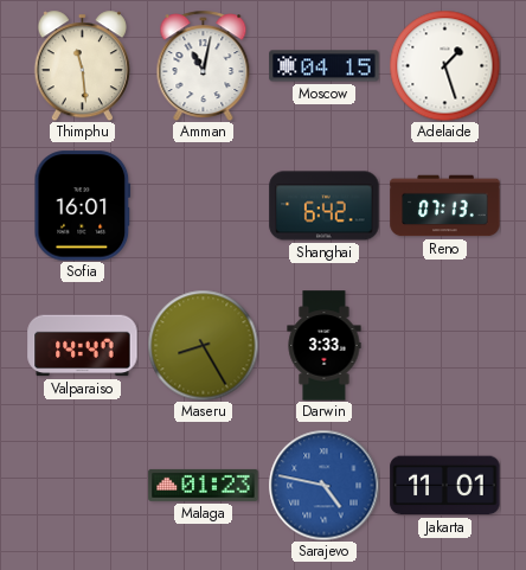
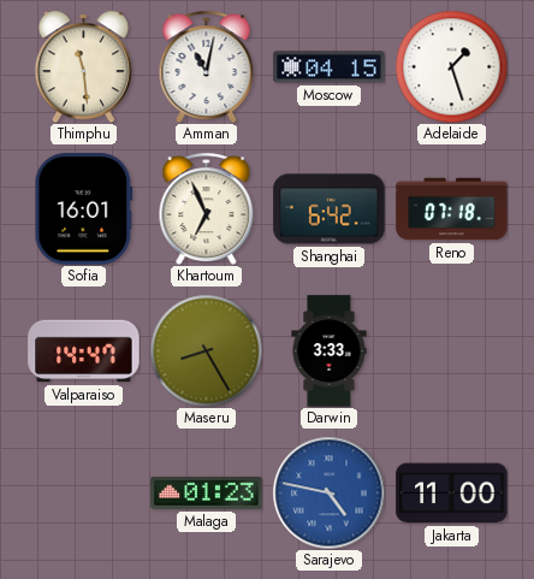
Khartoum: none -> 6:56
Reno: 07:13 -> 07:18
Jakarta: 11:01 -> 11:00
